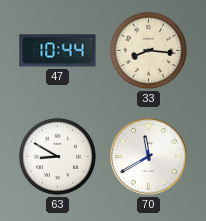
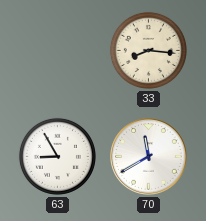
47: 10:44 -> none
63: 8:50 -> 8:55
